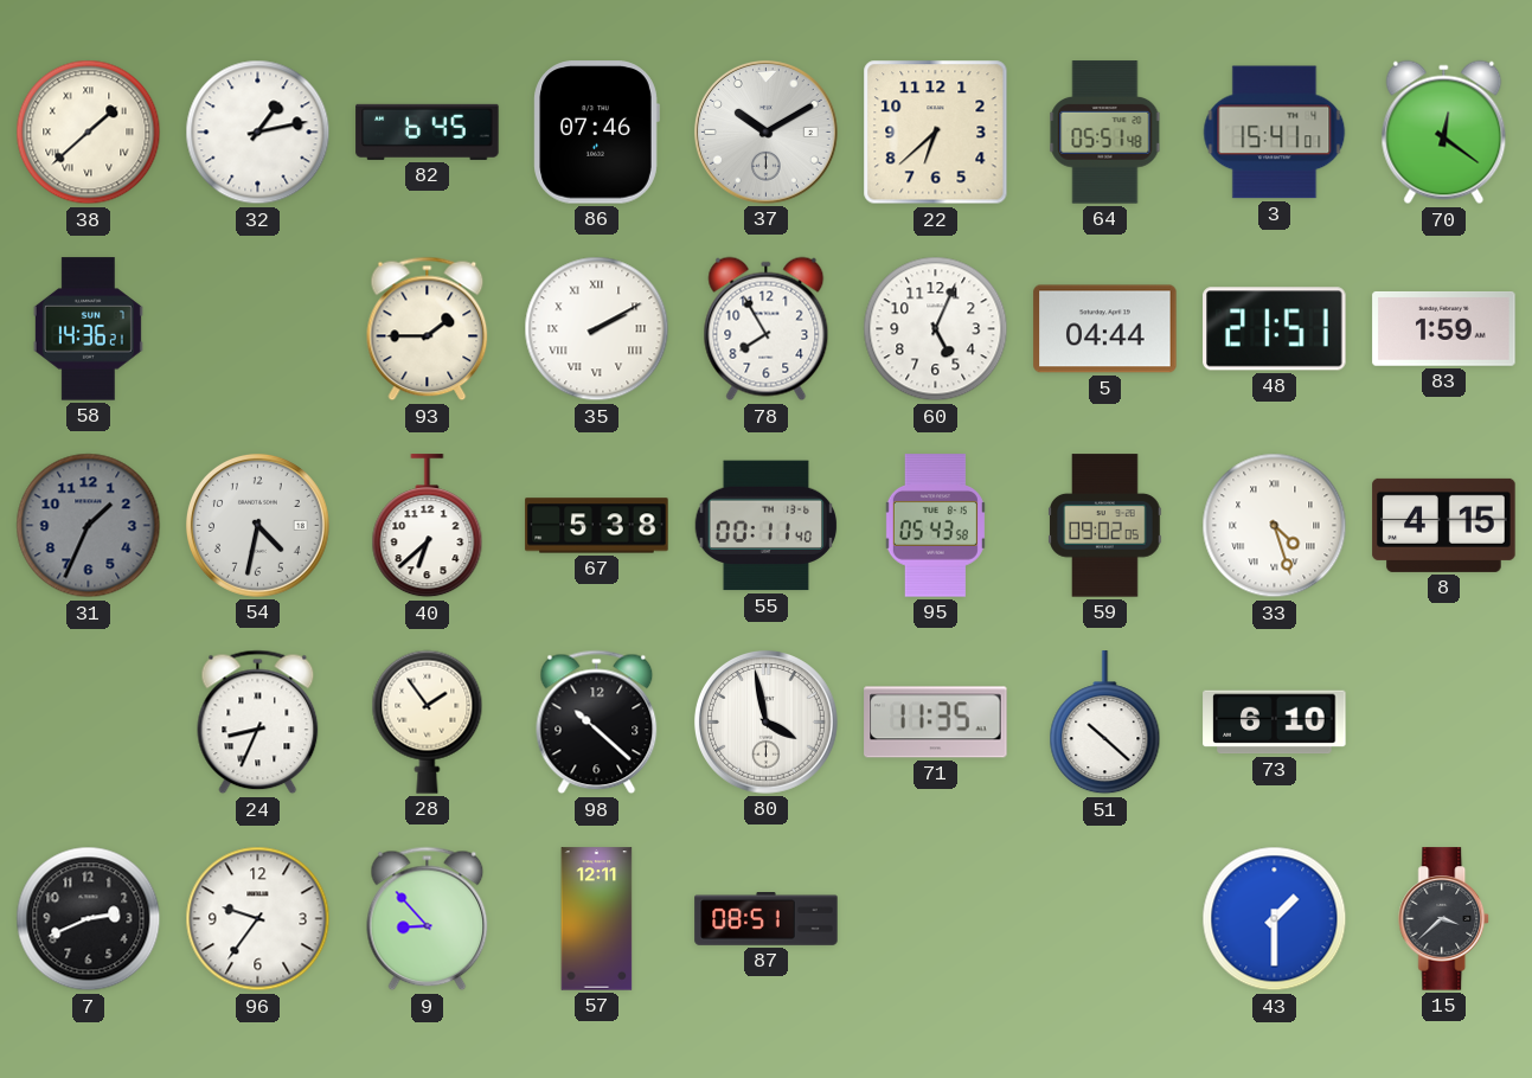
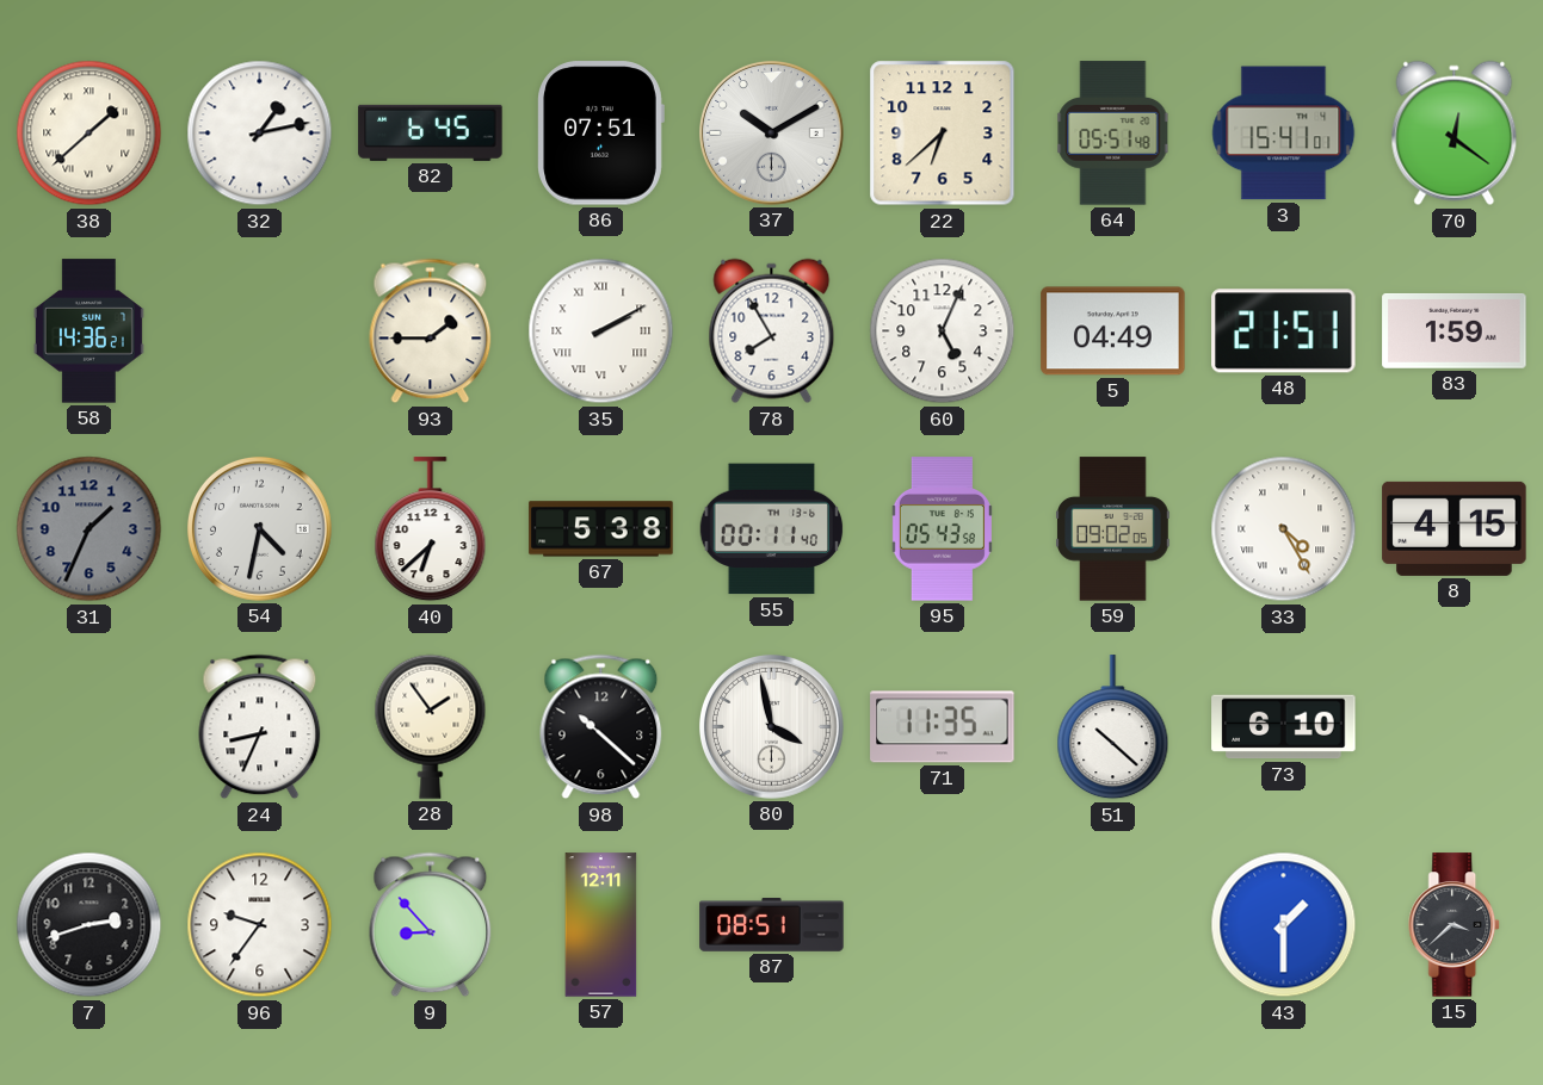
86: 07:46 -> 07:51
5: 04:44 -> 04:49
33: 4:27 -> 4:25
7: 2:41 -> 2:42
